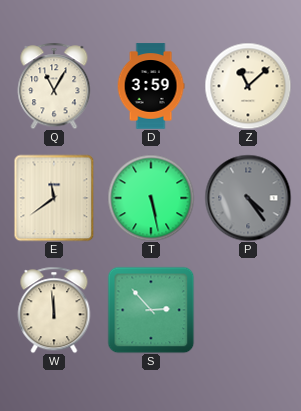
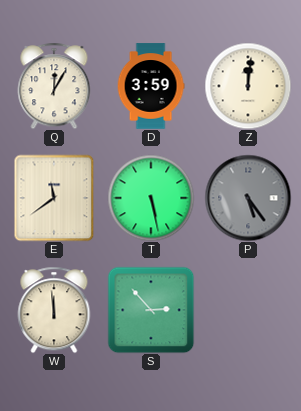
Q: 11:05 -> 12:05
Z: 11:08 -> 12:01
P: 4:24 -> 5:24
